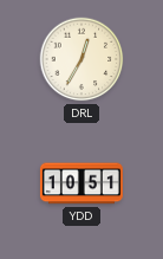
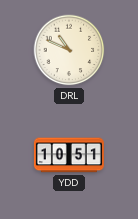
DRL: 12:35 -> 10:49
